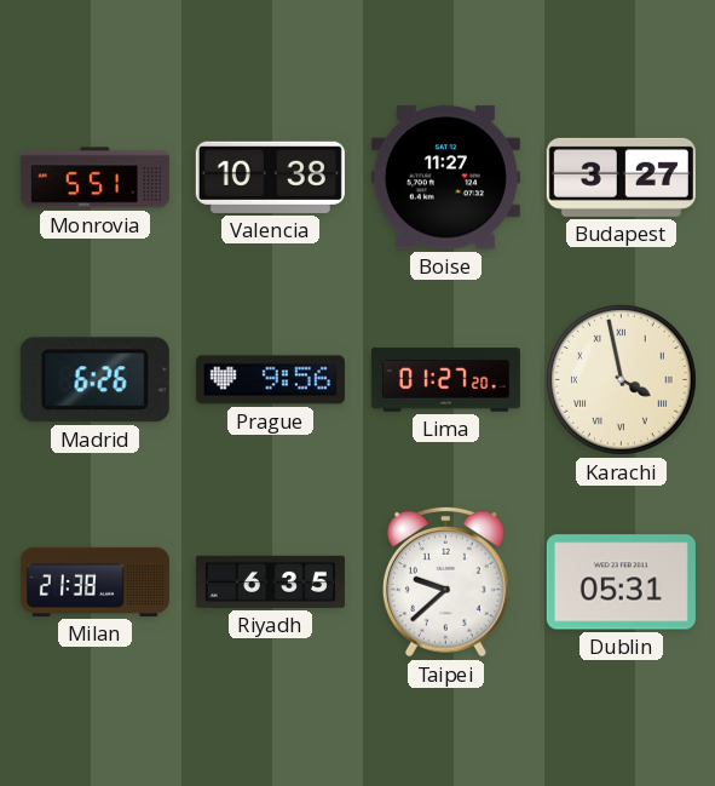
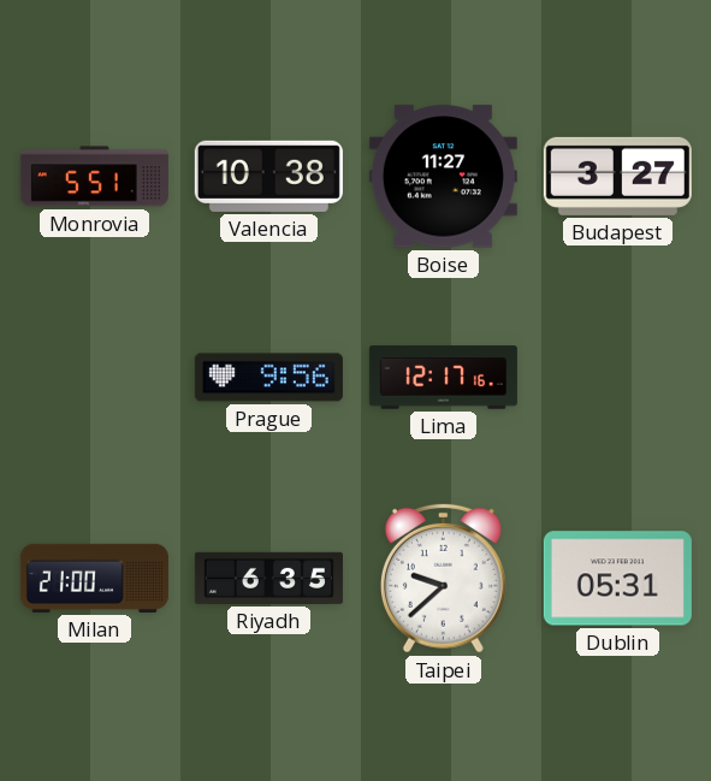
Madrid: 6:26 -> none
Lima: 01:27 -> 12:17
Karachi: 3:58 -> none
Milan: 21:38 -> 21:00
